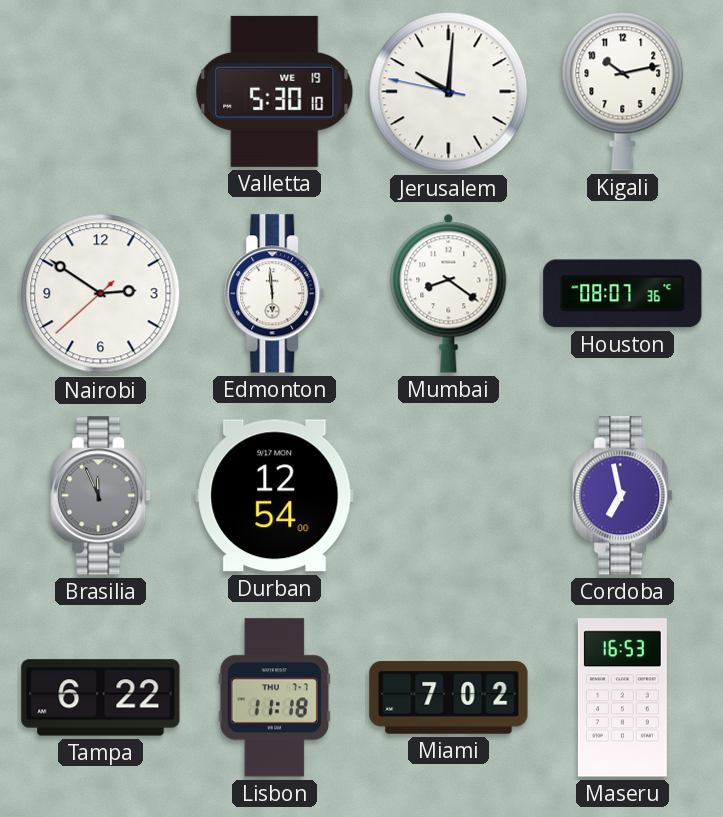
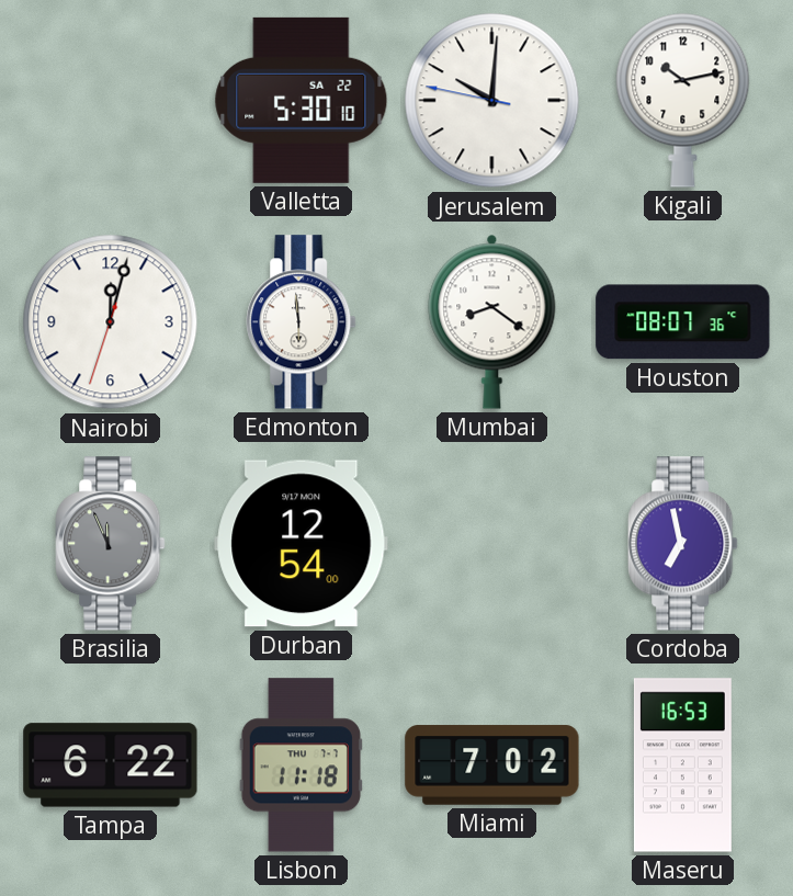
Valletta date: WE 19 -> SA 22
Nairobi: 2:50 -> 12:02
